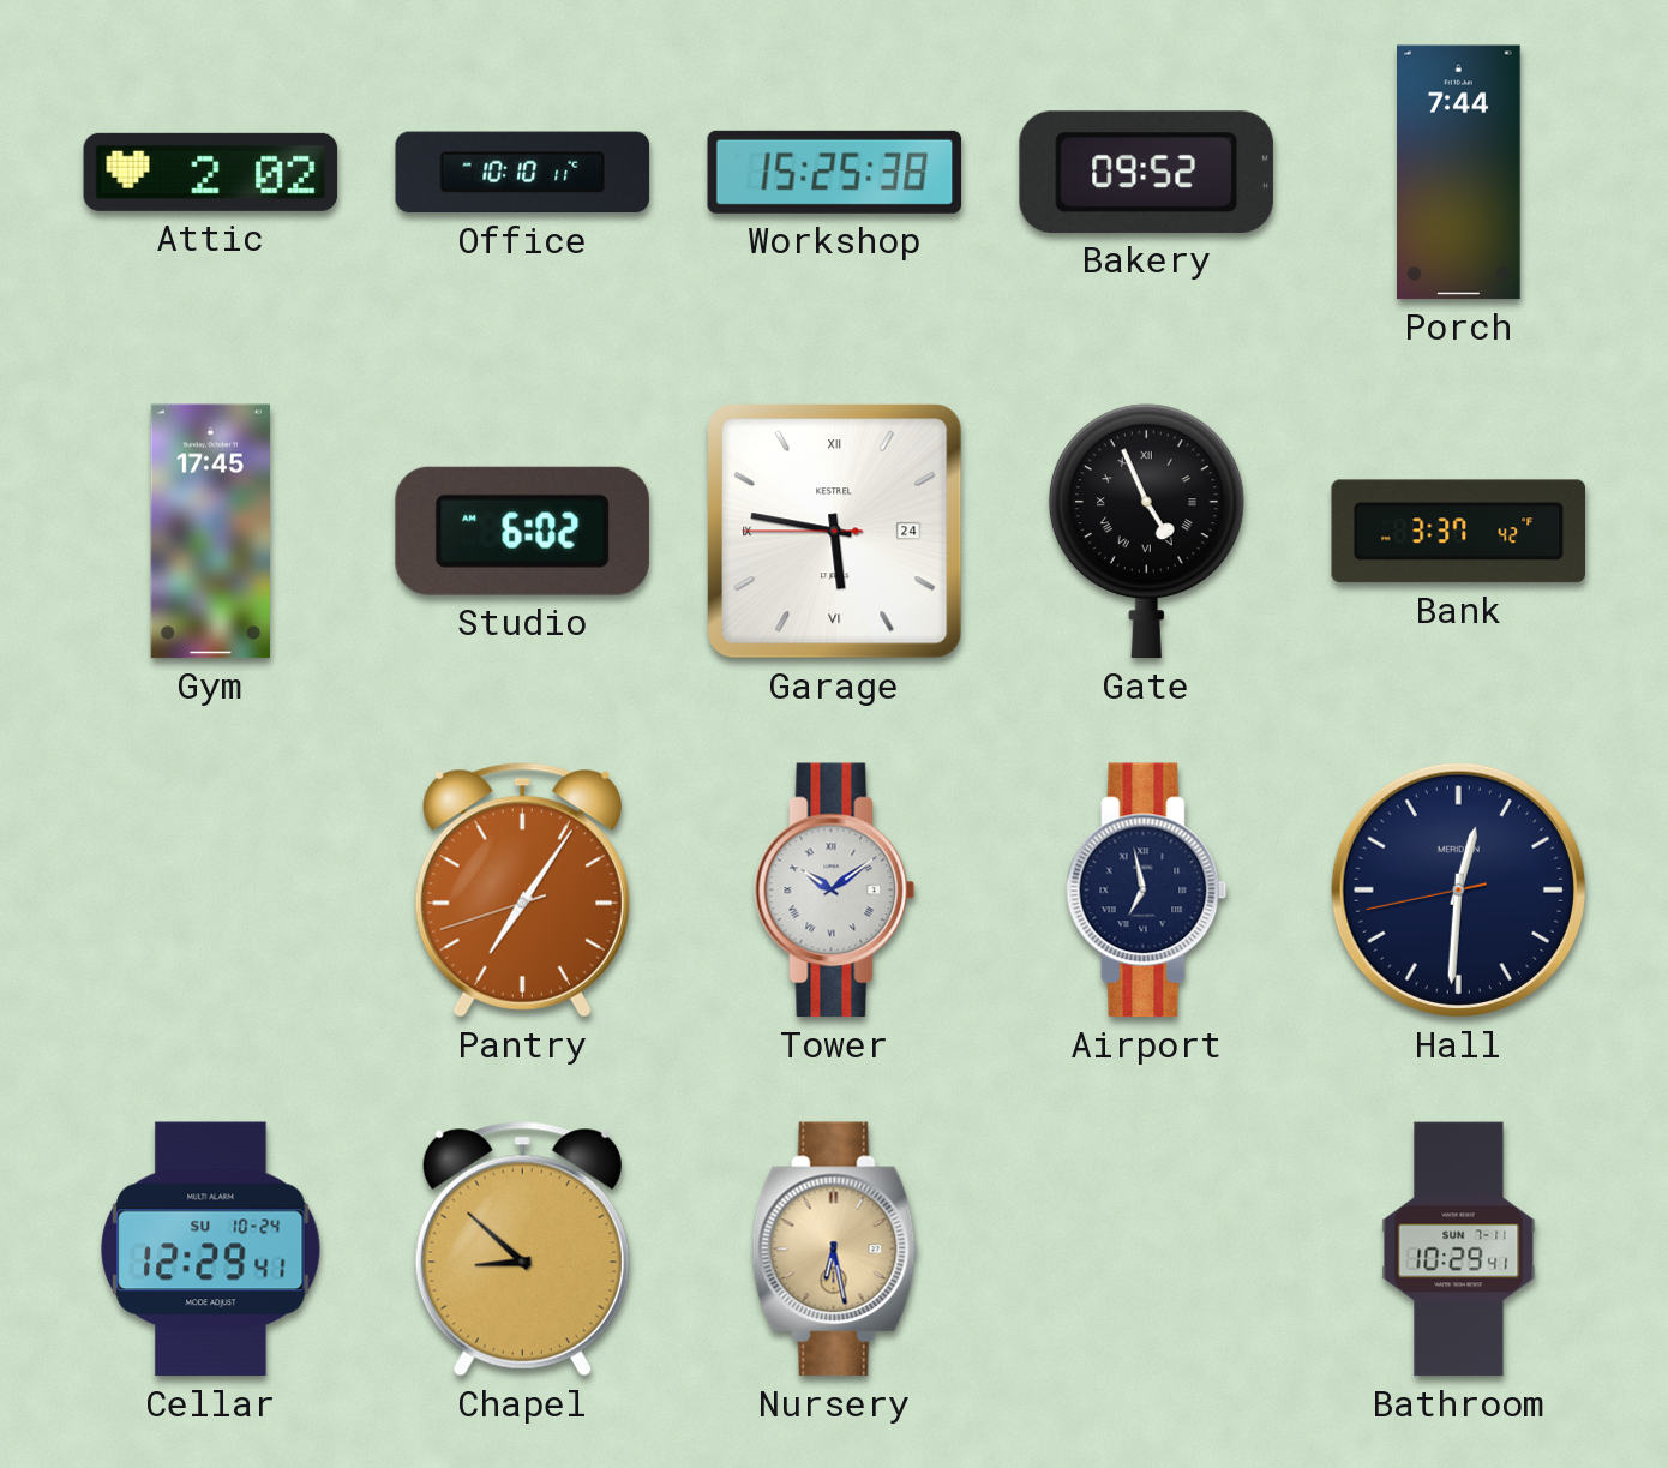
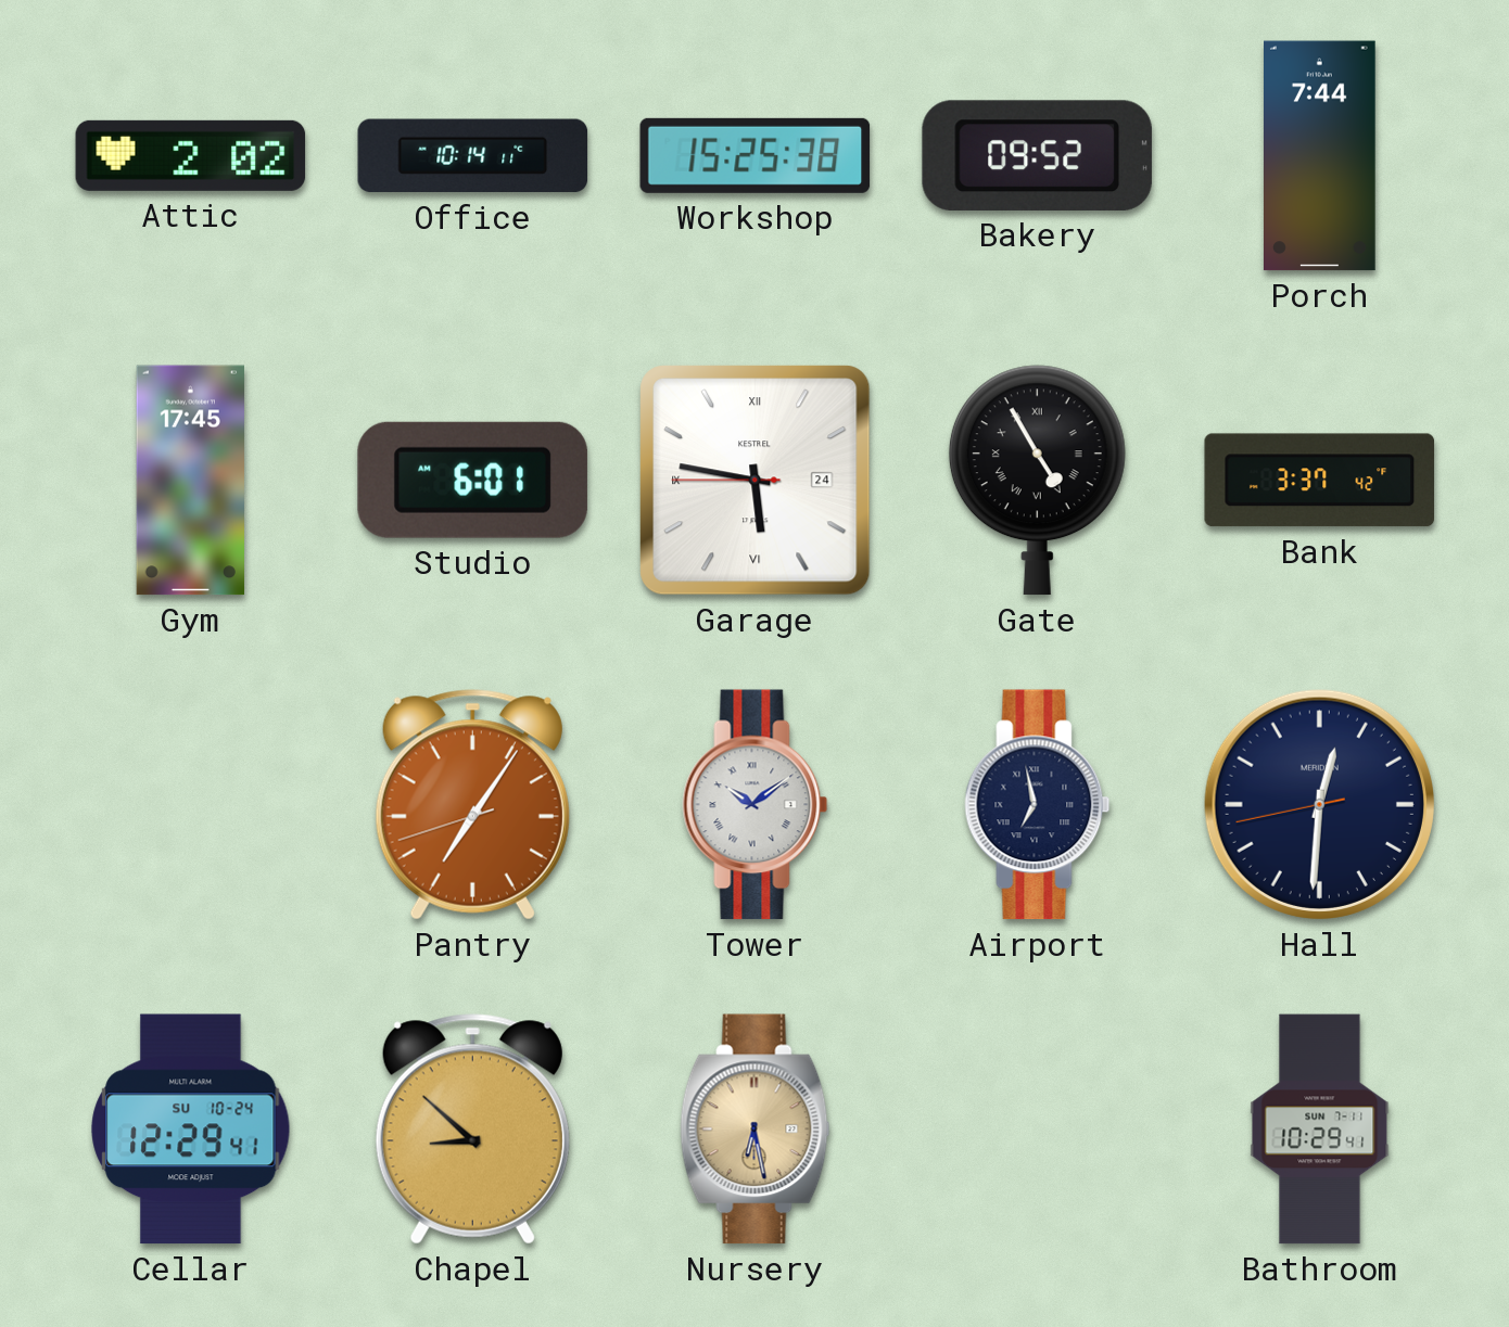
Office: 10:10 -> 10:14
Studio: 6:02 -> 6:01
Gate: 4:56 -> 4:55
